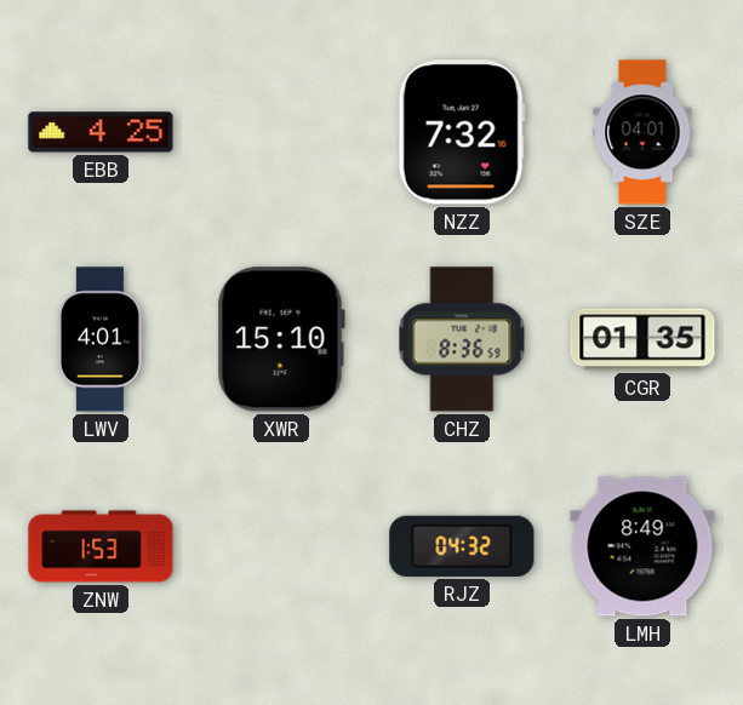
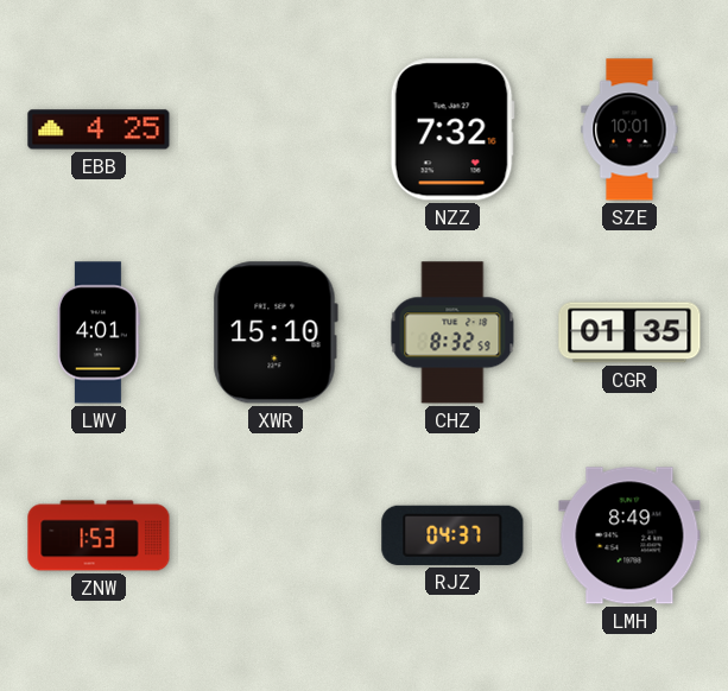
SZE: 04:01 -> 10:01
CHZ: 8:36 -> 8:32
RJZ: 04:32 -> 04:37
